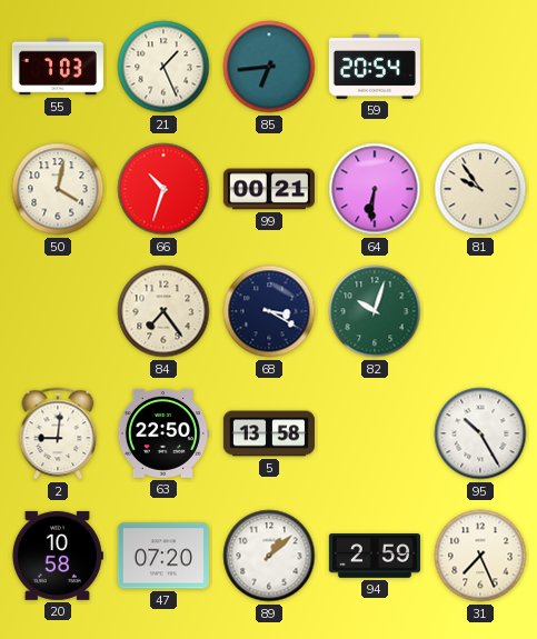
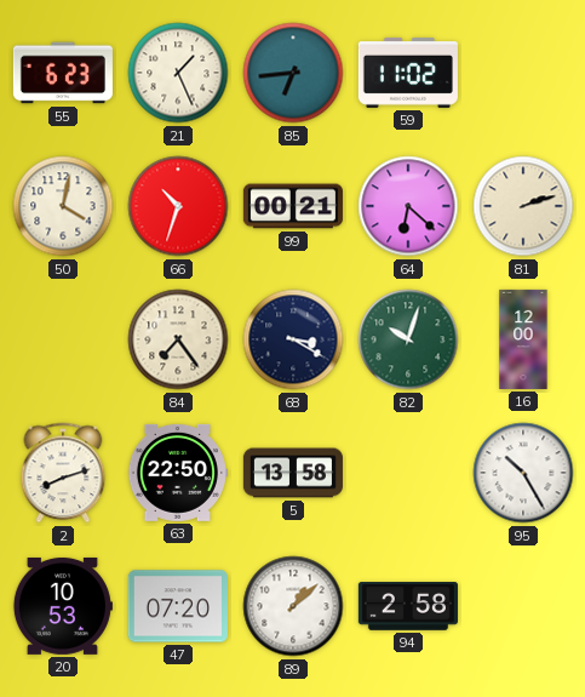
55: 7:03 -> 6:23
59: 20:54 -> 11:02
64: 6:31 -> 6:22
81: 9:54 -> 2:12
16: none -> 12:00
2: 9:01 -> 8:12
20: 10:58 -> 10:53
94: 2:59 -> 2:58
31: 7:26 -> none
